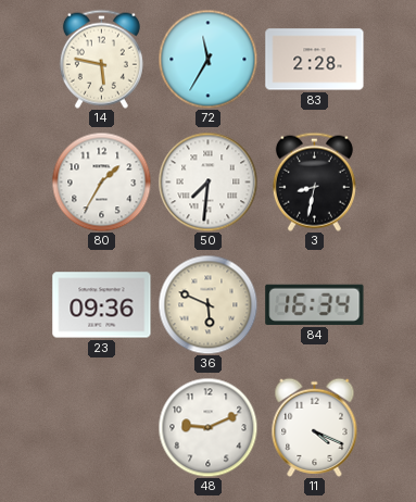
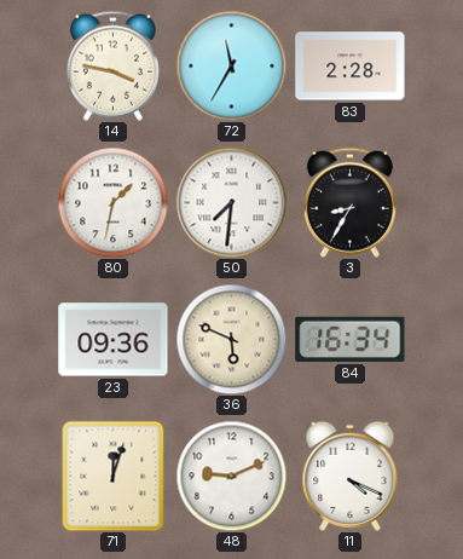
14: 5:47 -> 3:47
80: 1:35 -> 1:32
3: 8:32 -> 8:35
71: none -> 12:03
